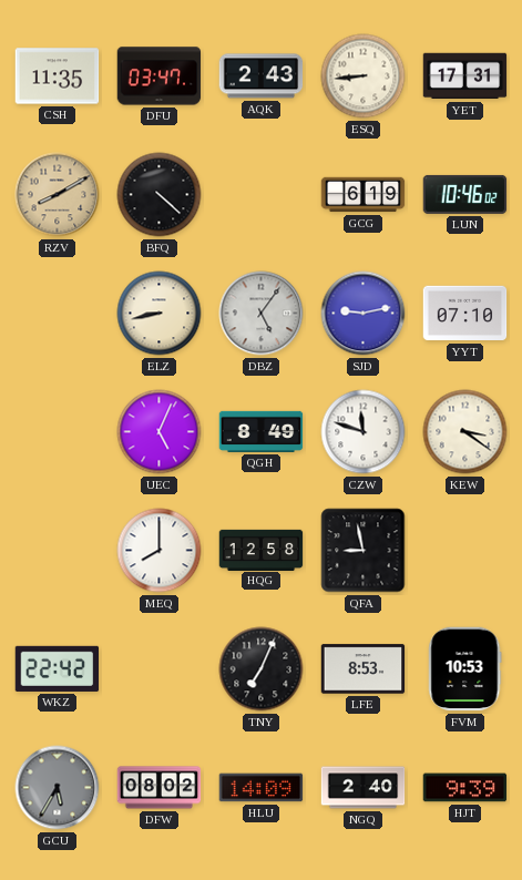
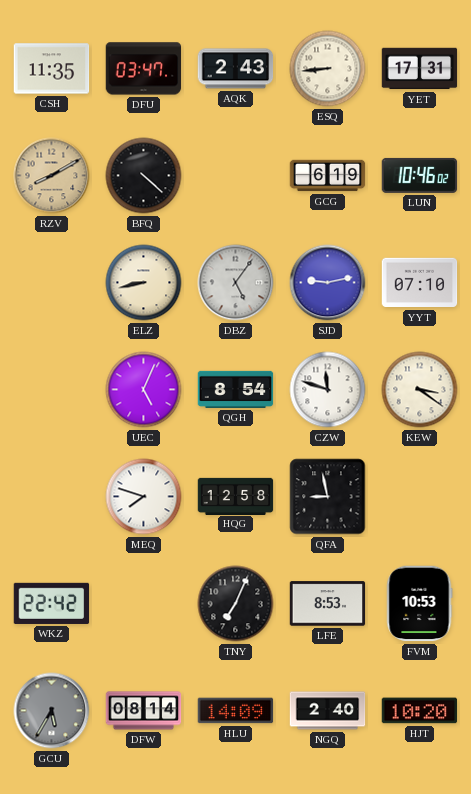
QGH: 8:49 -> 8:54
MEQ: 8:00 -> 7:48
DFW: 08:02 -> 08:14
HJT: 9:39 -> 10:20
